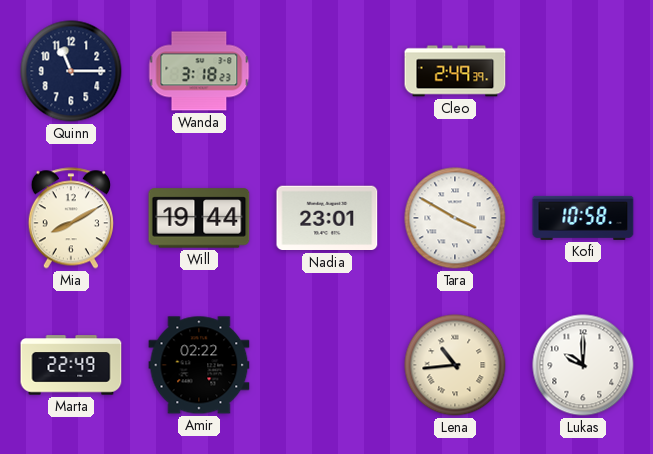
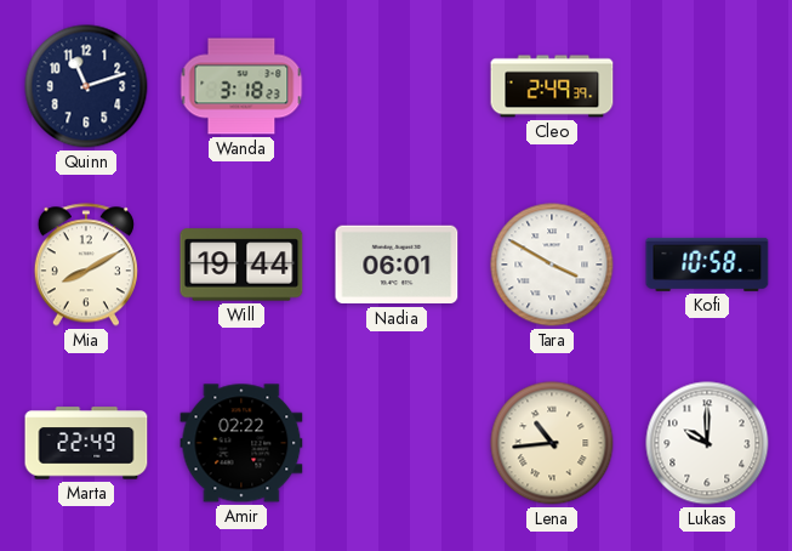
Quinn: 11:15 -> 11:12
Nadia: 23:01 -> 06:01
